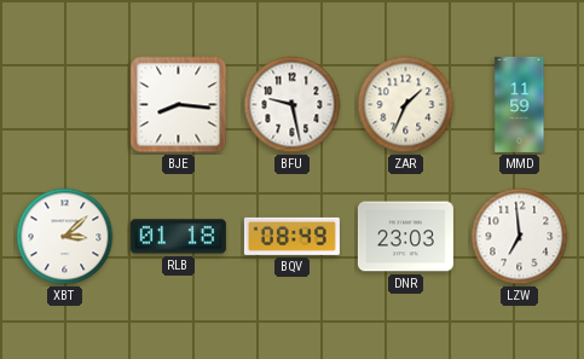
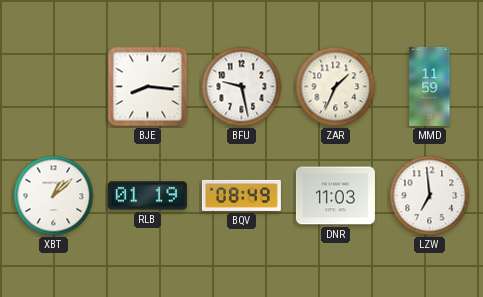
XBT: 3:08 -> 1:08
RLB: 01:18 -> 01:19
DNR: 23:03 -> 11:03
